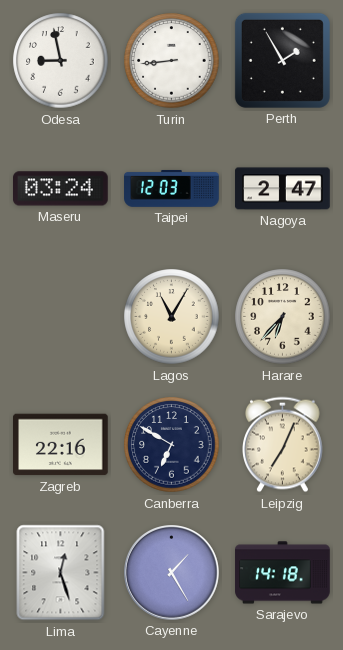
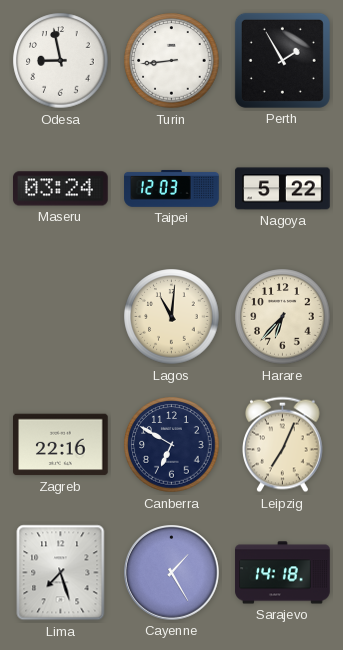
Nagoya: 2:47 -> 5:22
Lagos: 11:05 -> 11:01
Lima: 12:27 -> 7:27
